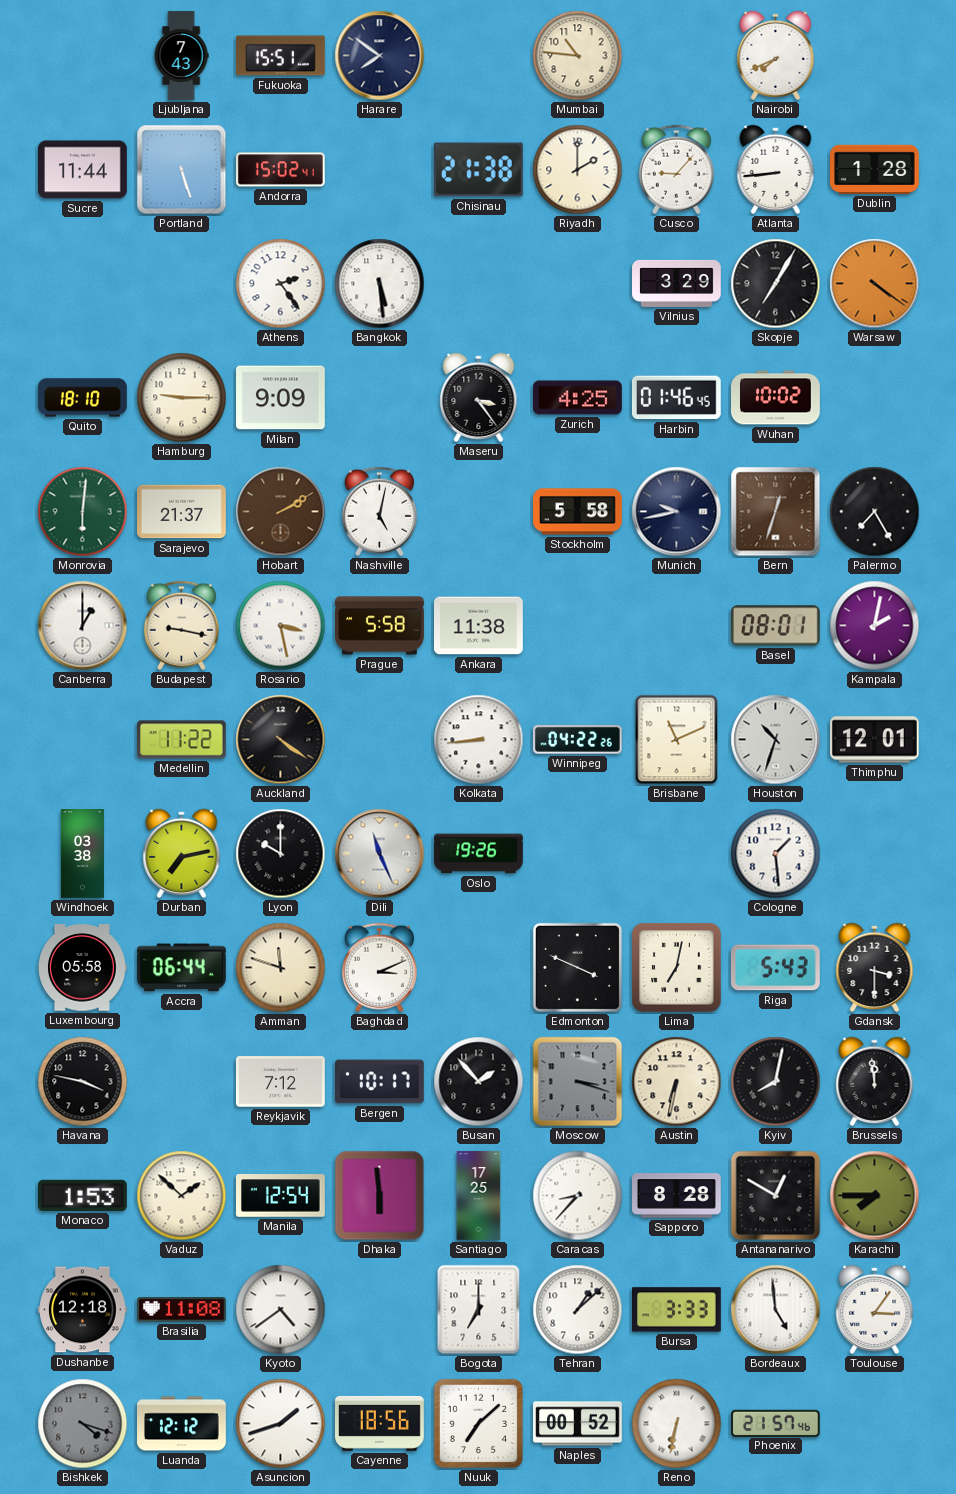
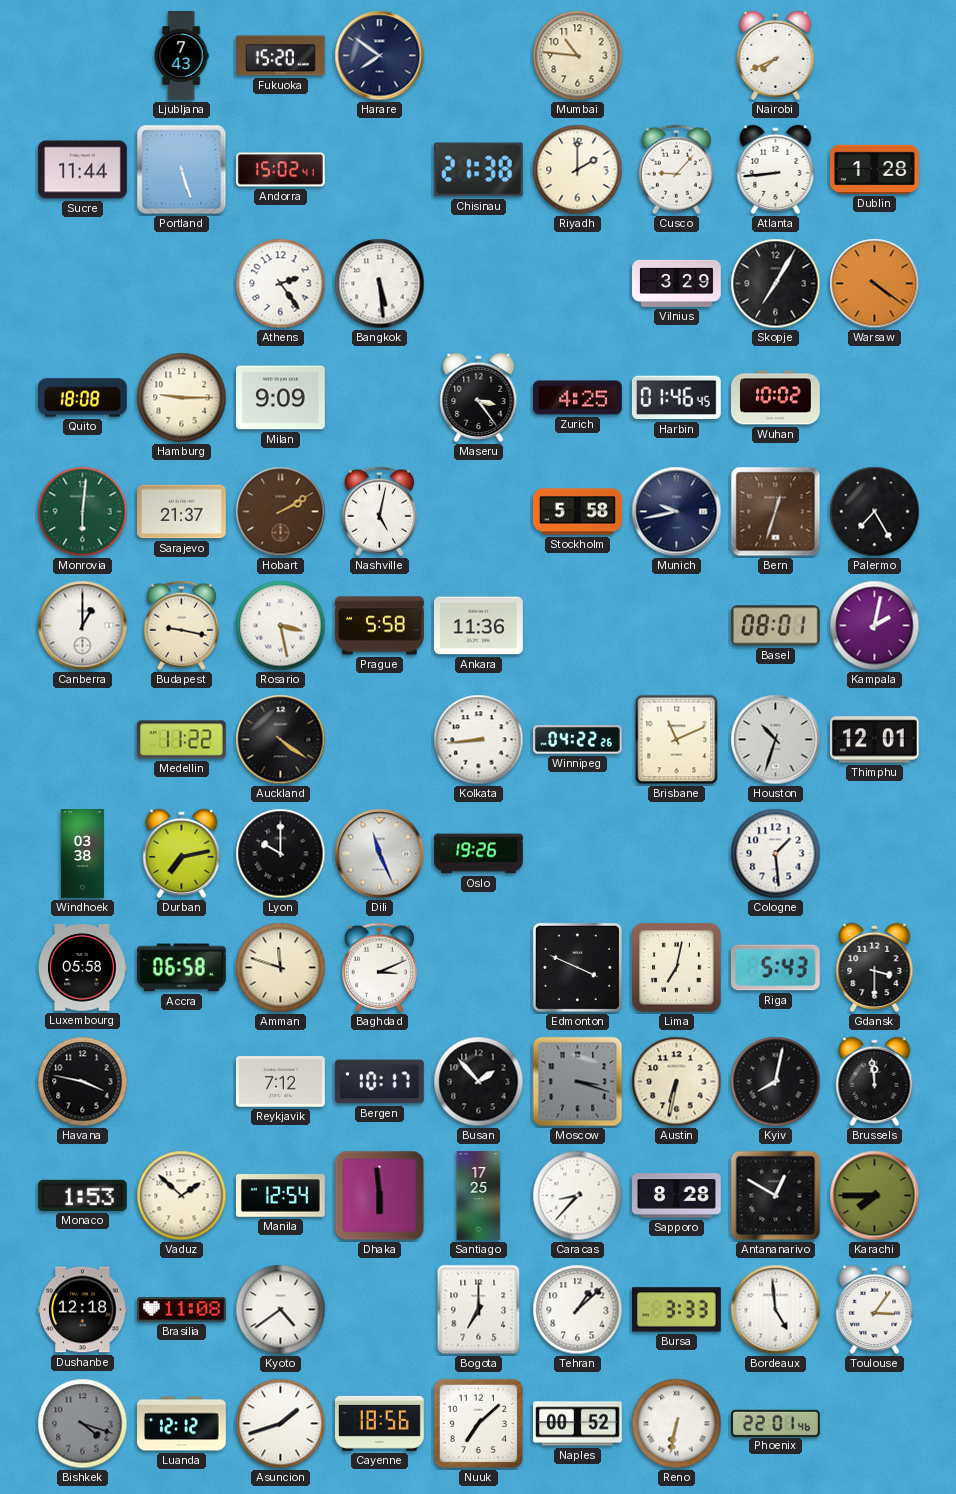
Fukuoka: 15:51 -> 15:20
Quito: 18:10 -> 18:08
Ankara: 11:38 -> 11:36
Accra: 06:44 -> 06:58
Phoenix: 21:57 -> 22:01
